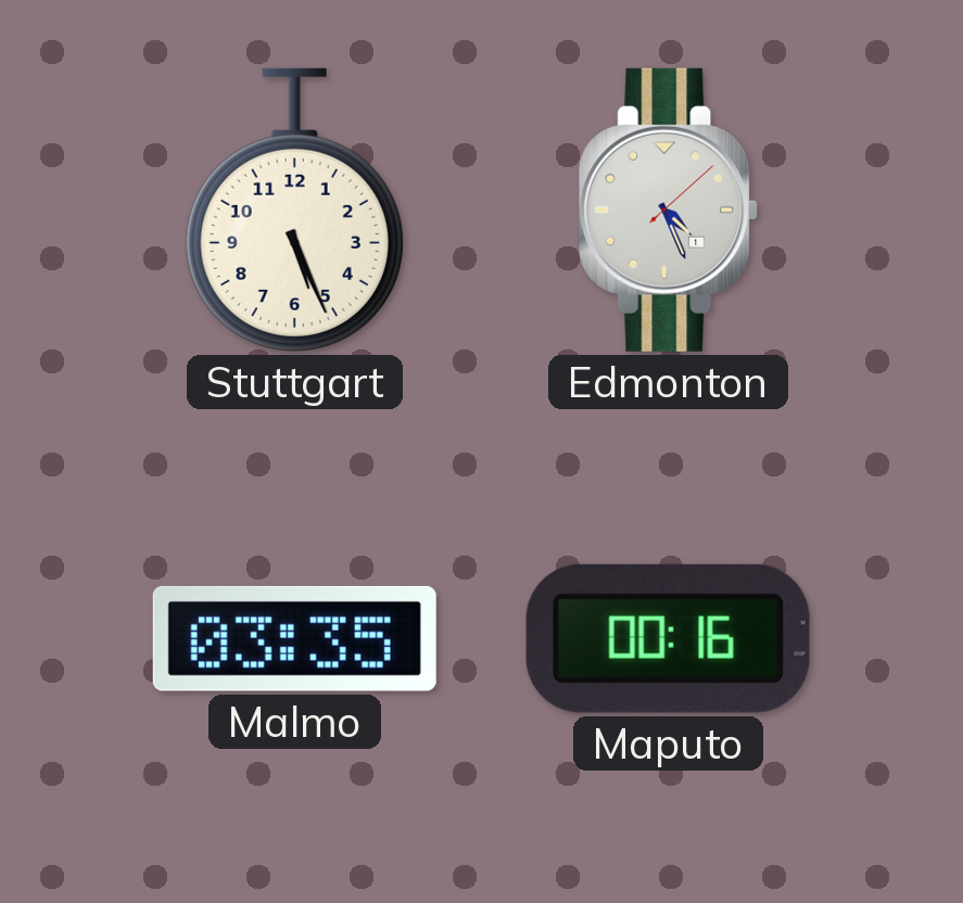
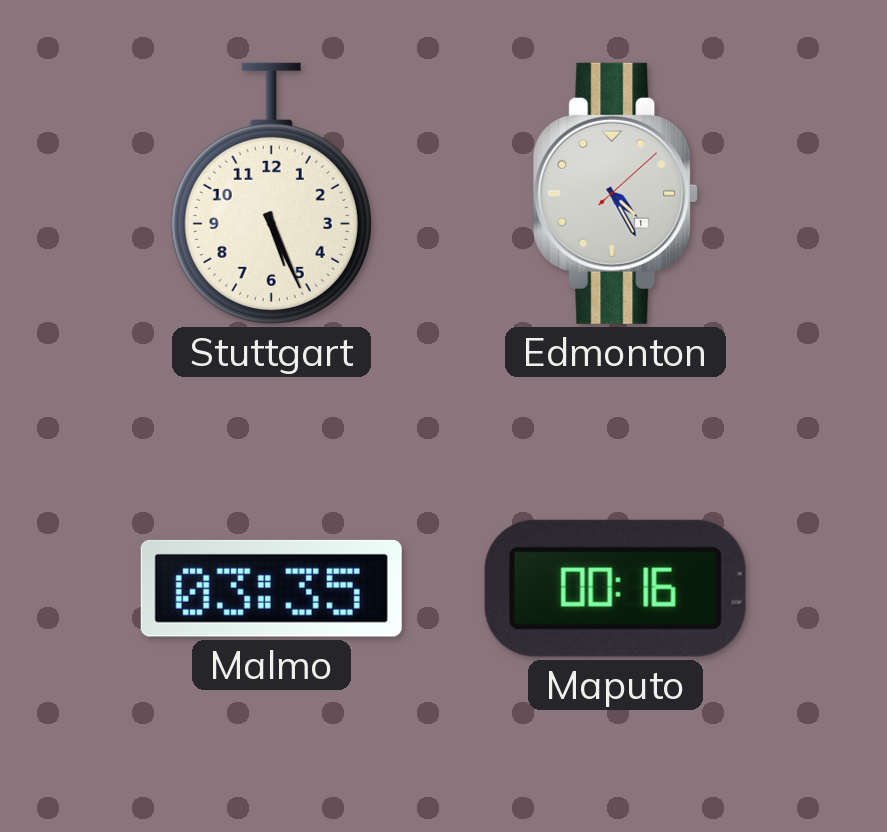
Edmonton: 4:26 -> 4:25
